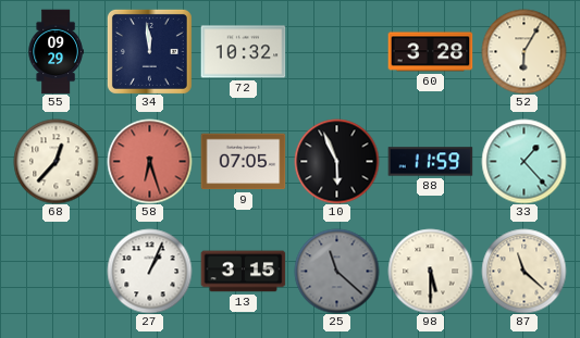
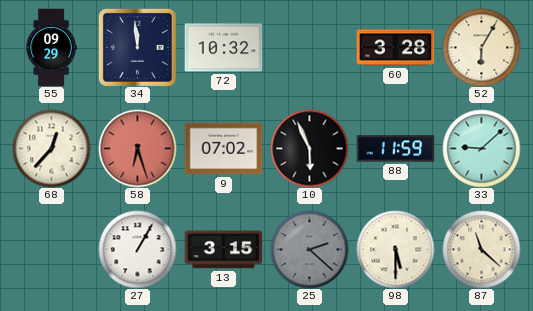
9: 07:05 -> 07:02
33: 1:23 -> 9:08
27: 1:04 -> 1:05
25: 11:22 -> 2:22
